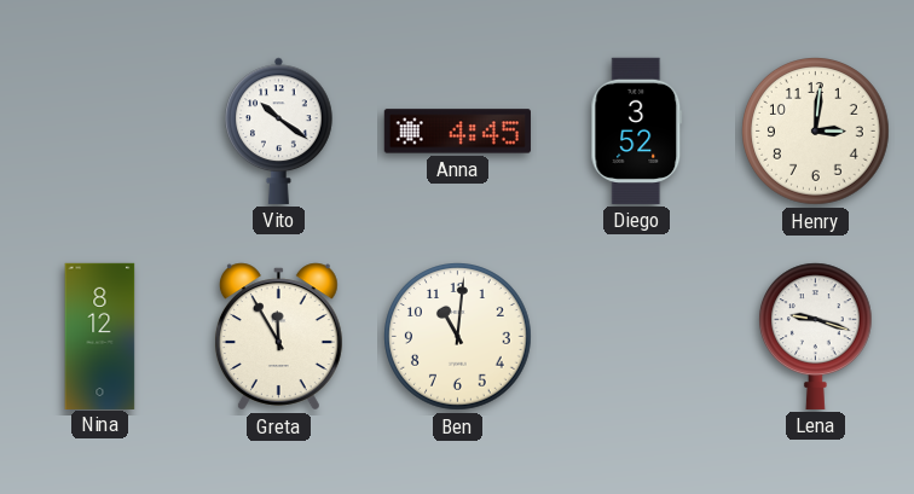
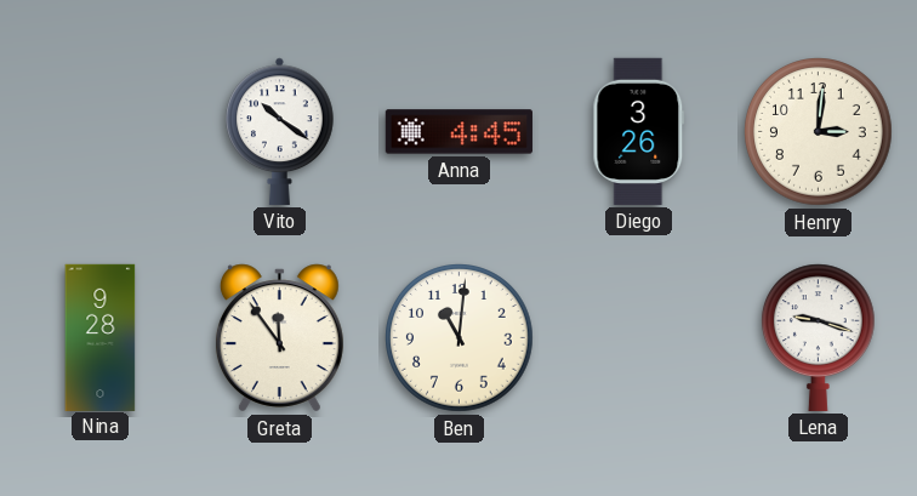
Diego: 3:52 -> 3:26
Nina: 8:12 -> 9:28
Greta: 11:55 -> 11:54
